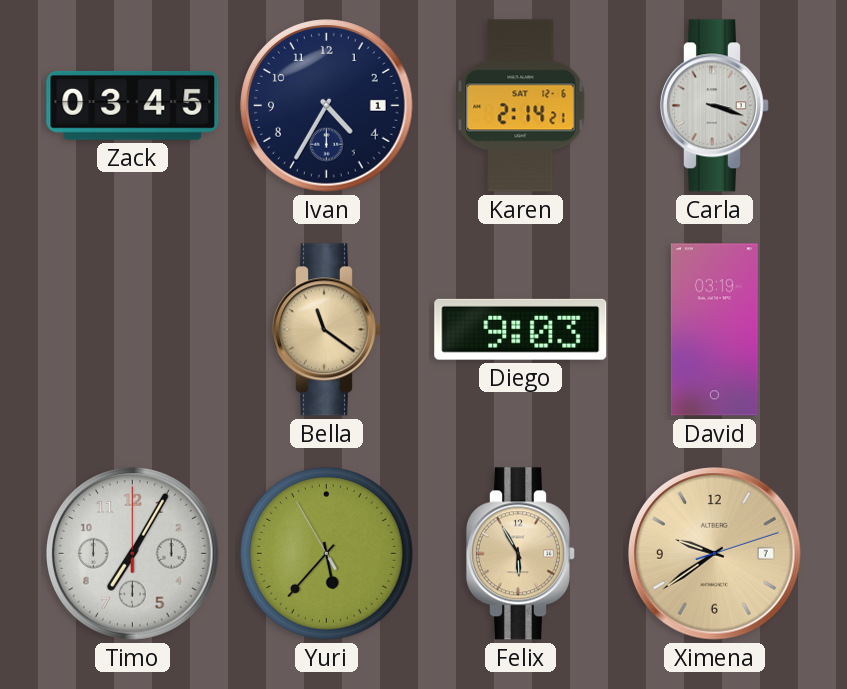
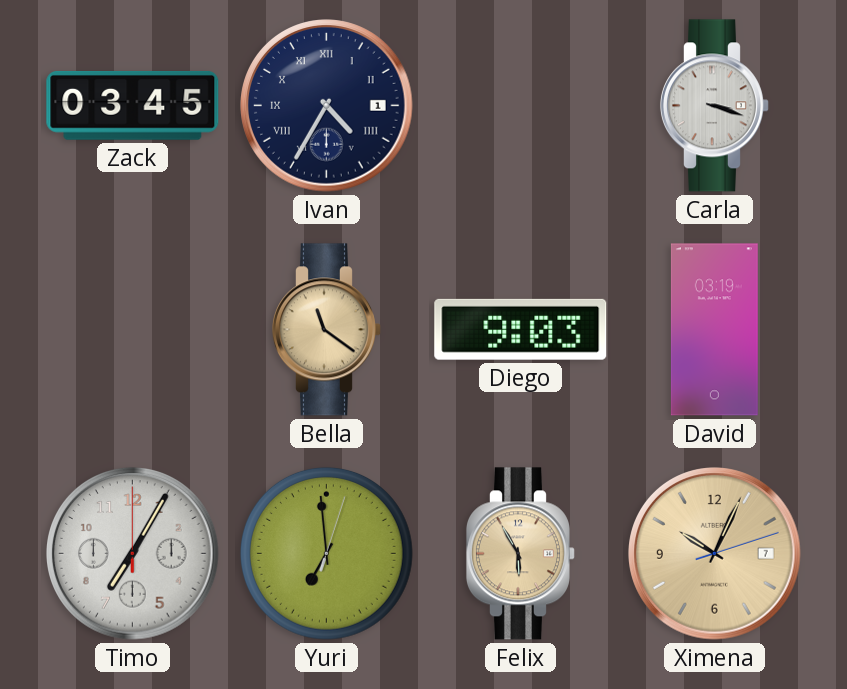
Ivan numerals: Arabic -> Roman
Karen: 2:14 -> none
Yuri: 5:36 -> 6:59
Ximena: 9:39 -> 10:04
